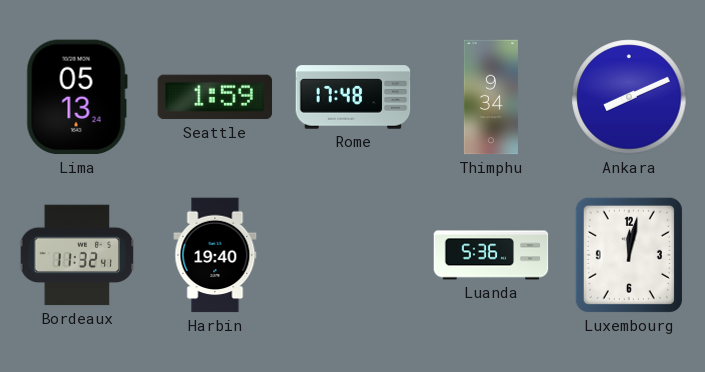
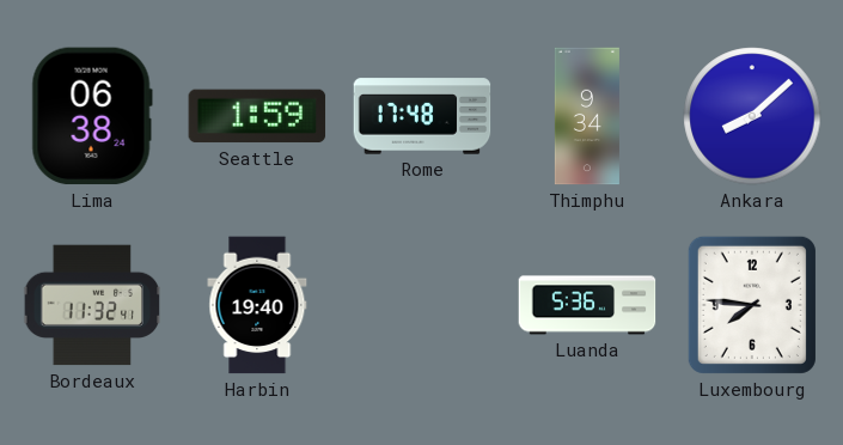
Lima: 05:13 -> 06:38
Ankara: 8:11 -> 8:08
Luxembourg: 12:02 -> 7:46
